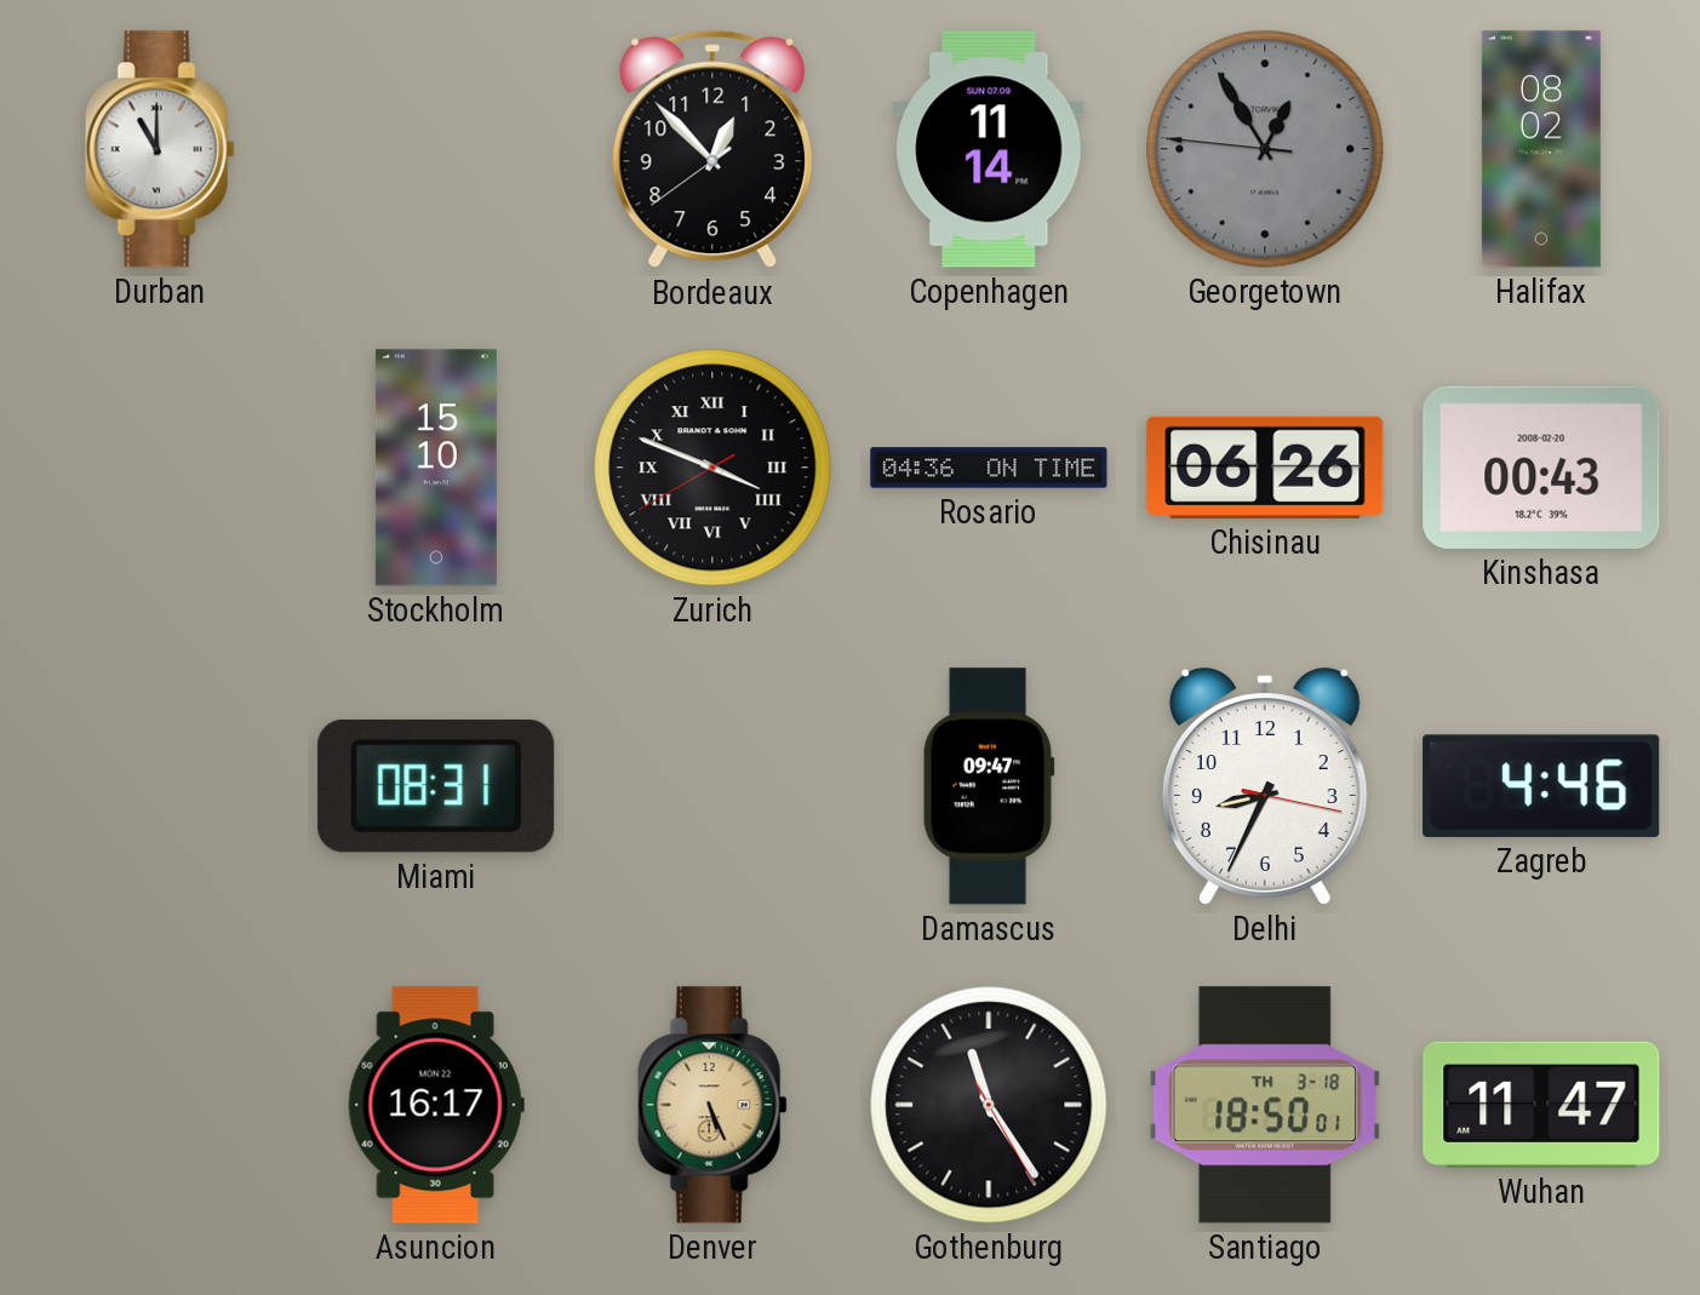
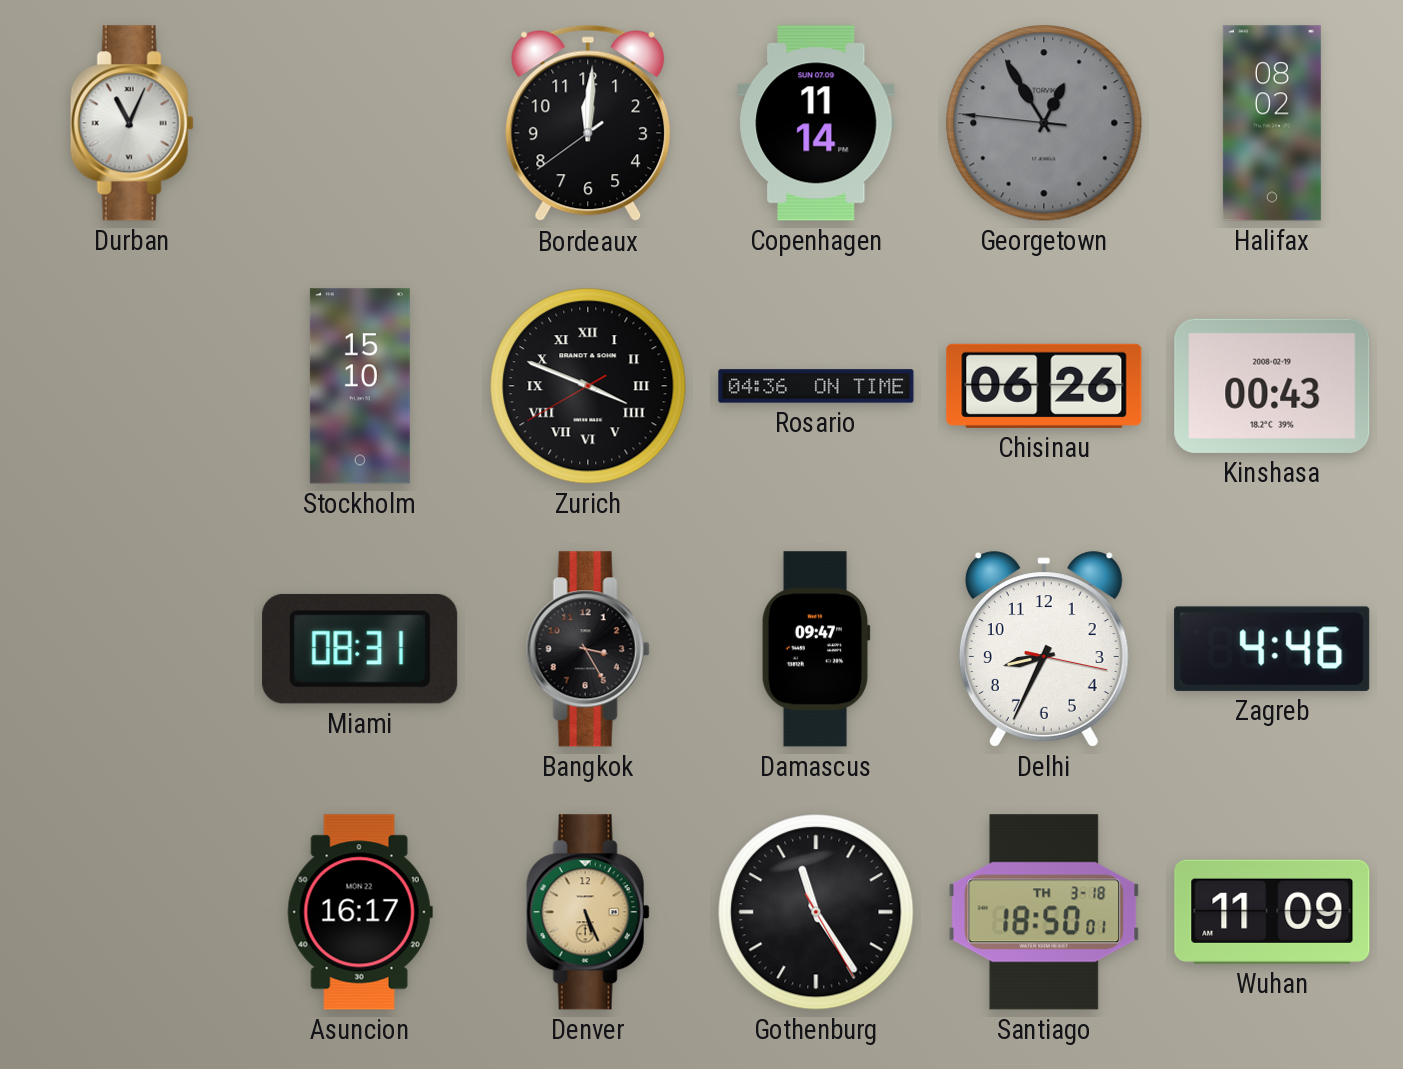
Durban: 11:00 -> 11:04
Bordeaux: 12:52 -> 12:00
Kinshasa date: 2008-02-20 -> 2008-02-19
Bangkok: none -> 3:25
Wuhan: 11:47 -> 11:09
